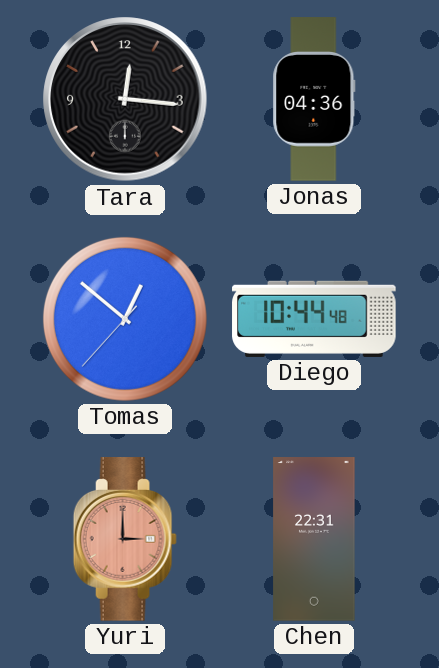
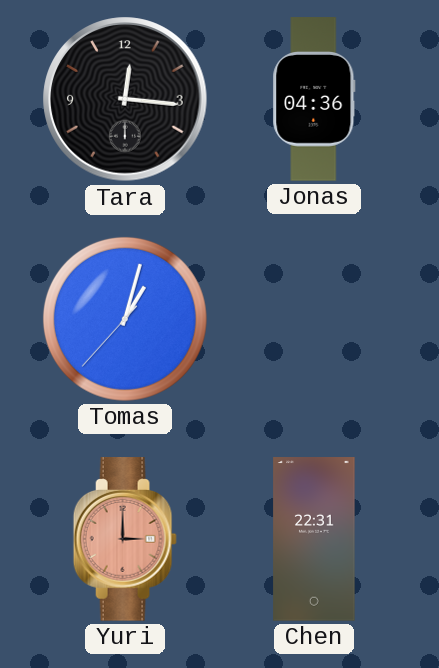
Tomas: 12:51 -> 1:02
Diego: 10:44 -> none
